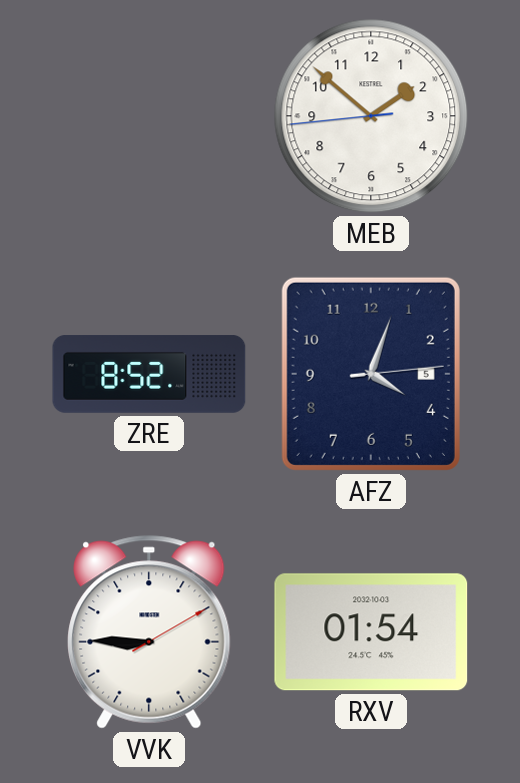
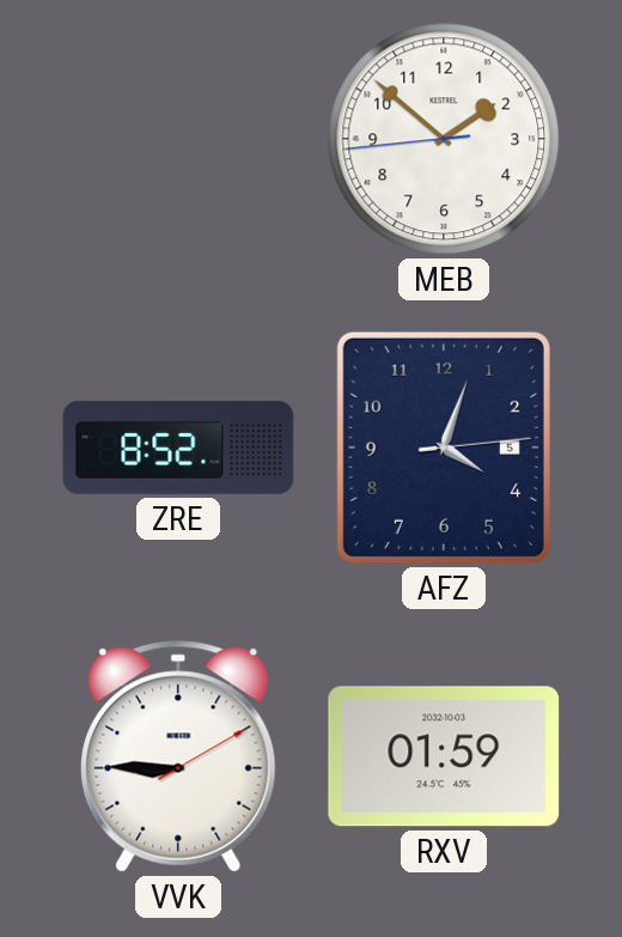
RXV: 01:54 -> 01:59
